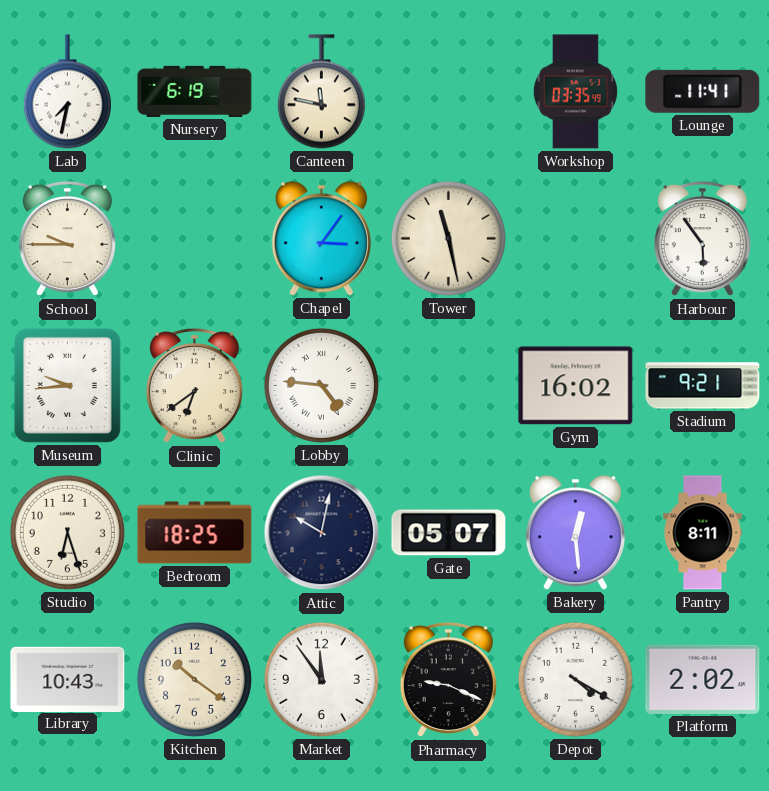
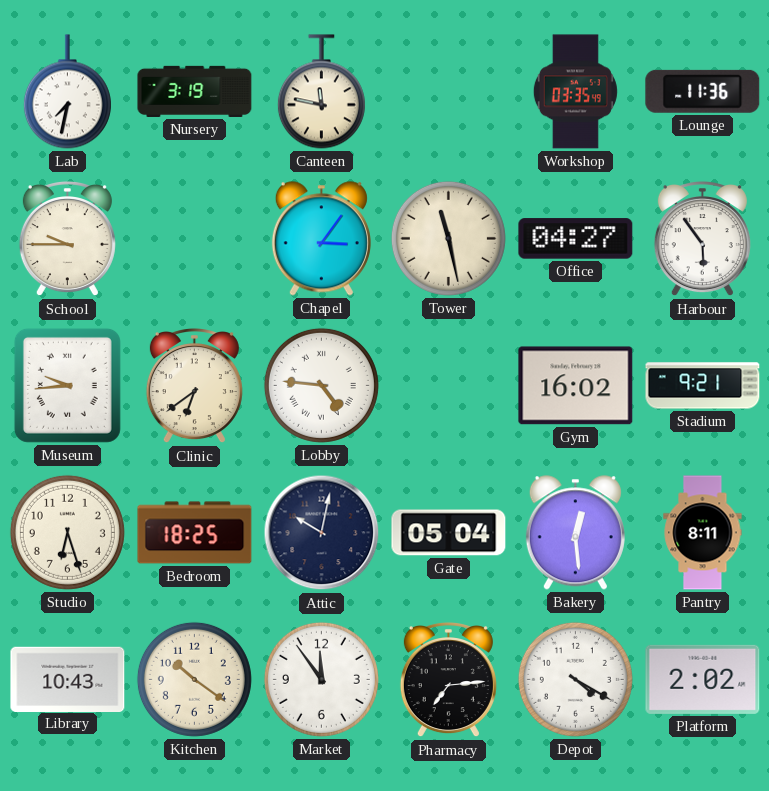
Nursery: 6:19 -> 3:19
Lounge: 11:41 -> 11:36
Office: none -> 04:27
Gate: 05:07 -> 05:04
Pharmacy: 9:19 -> 7:14
